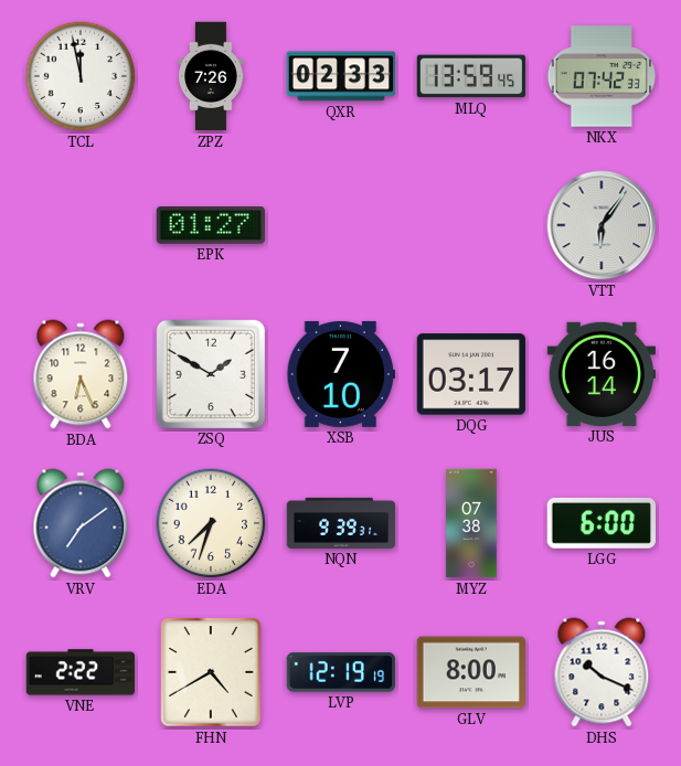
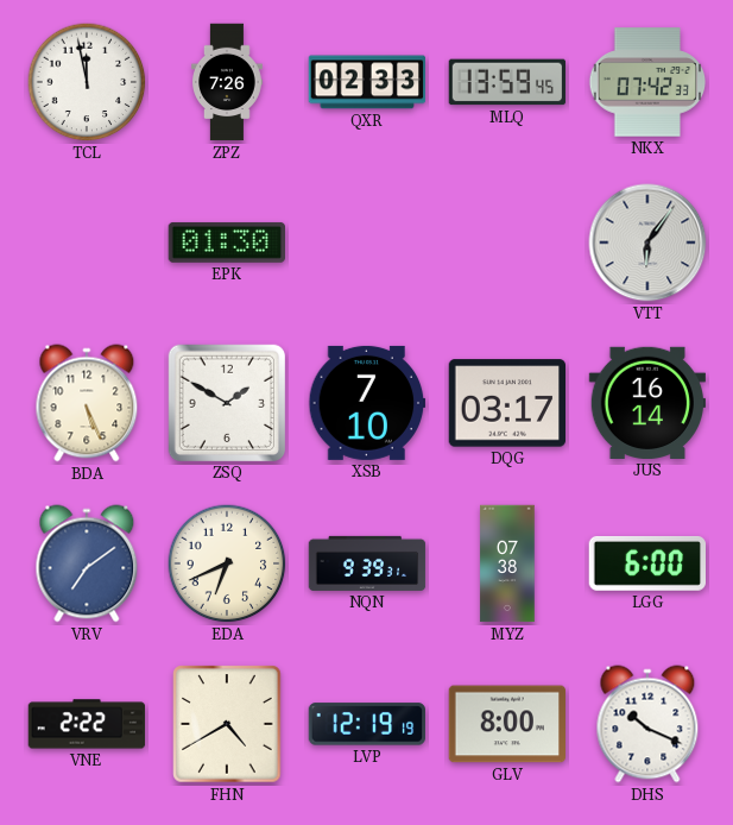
EPK: 01:27 -> 01:30
BDA: 6:26 -> 5:26
EDA: 7:33 -> 6:41
